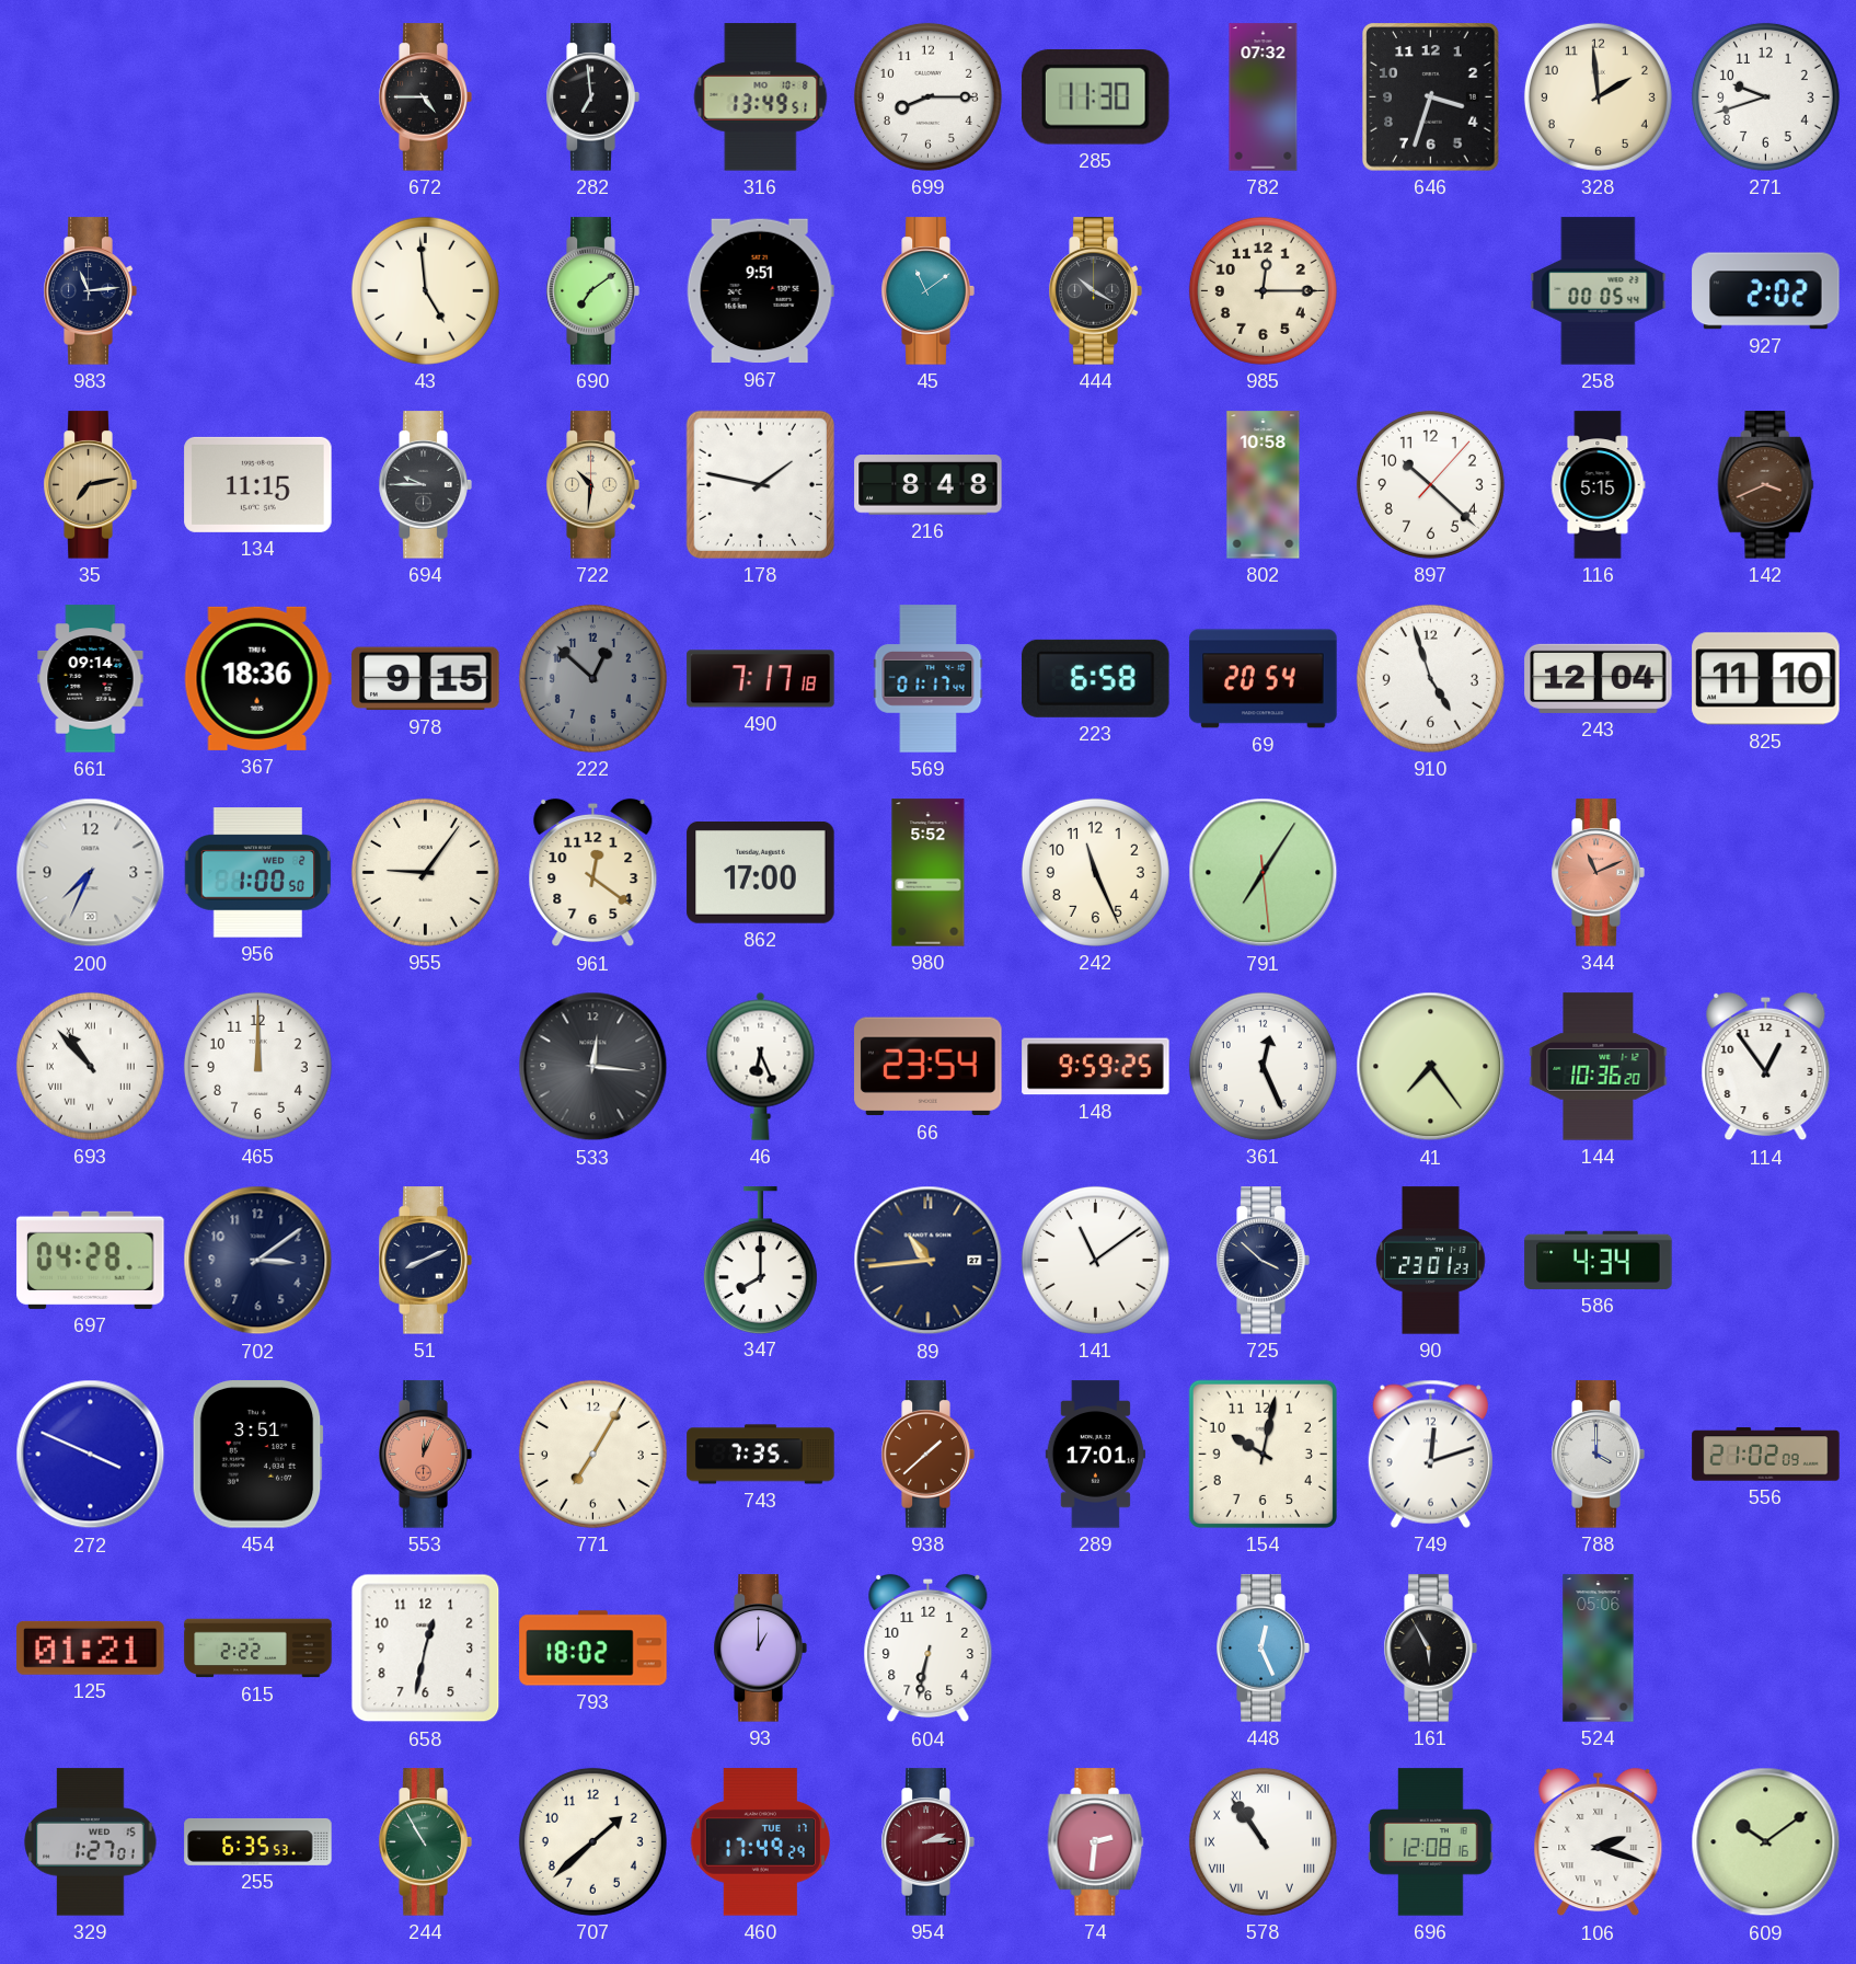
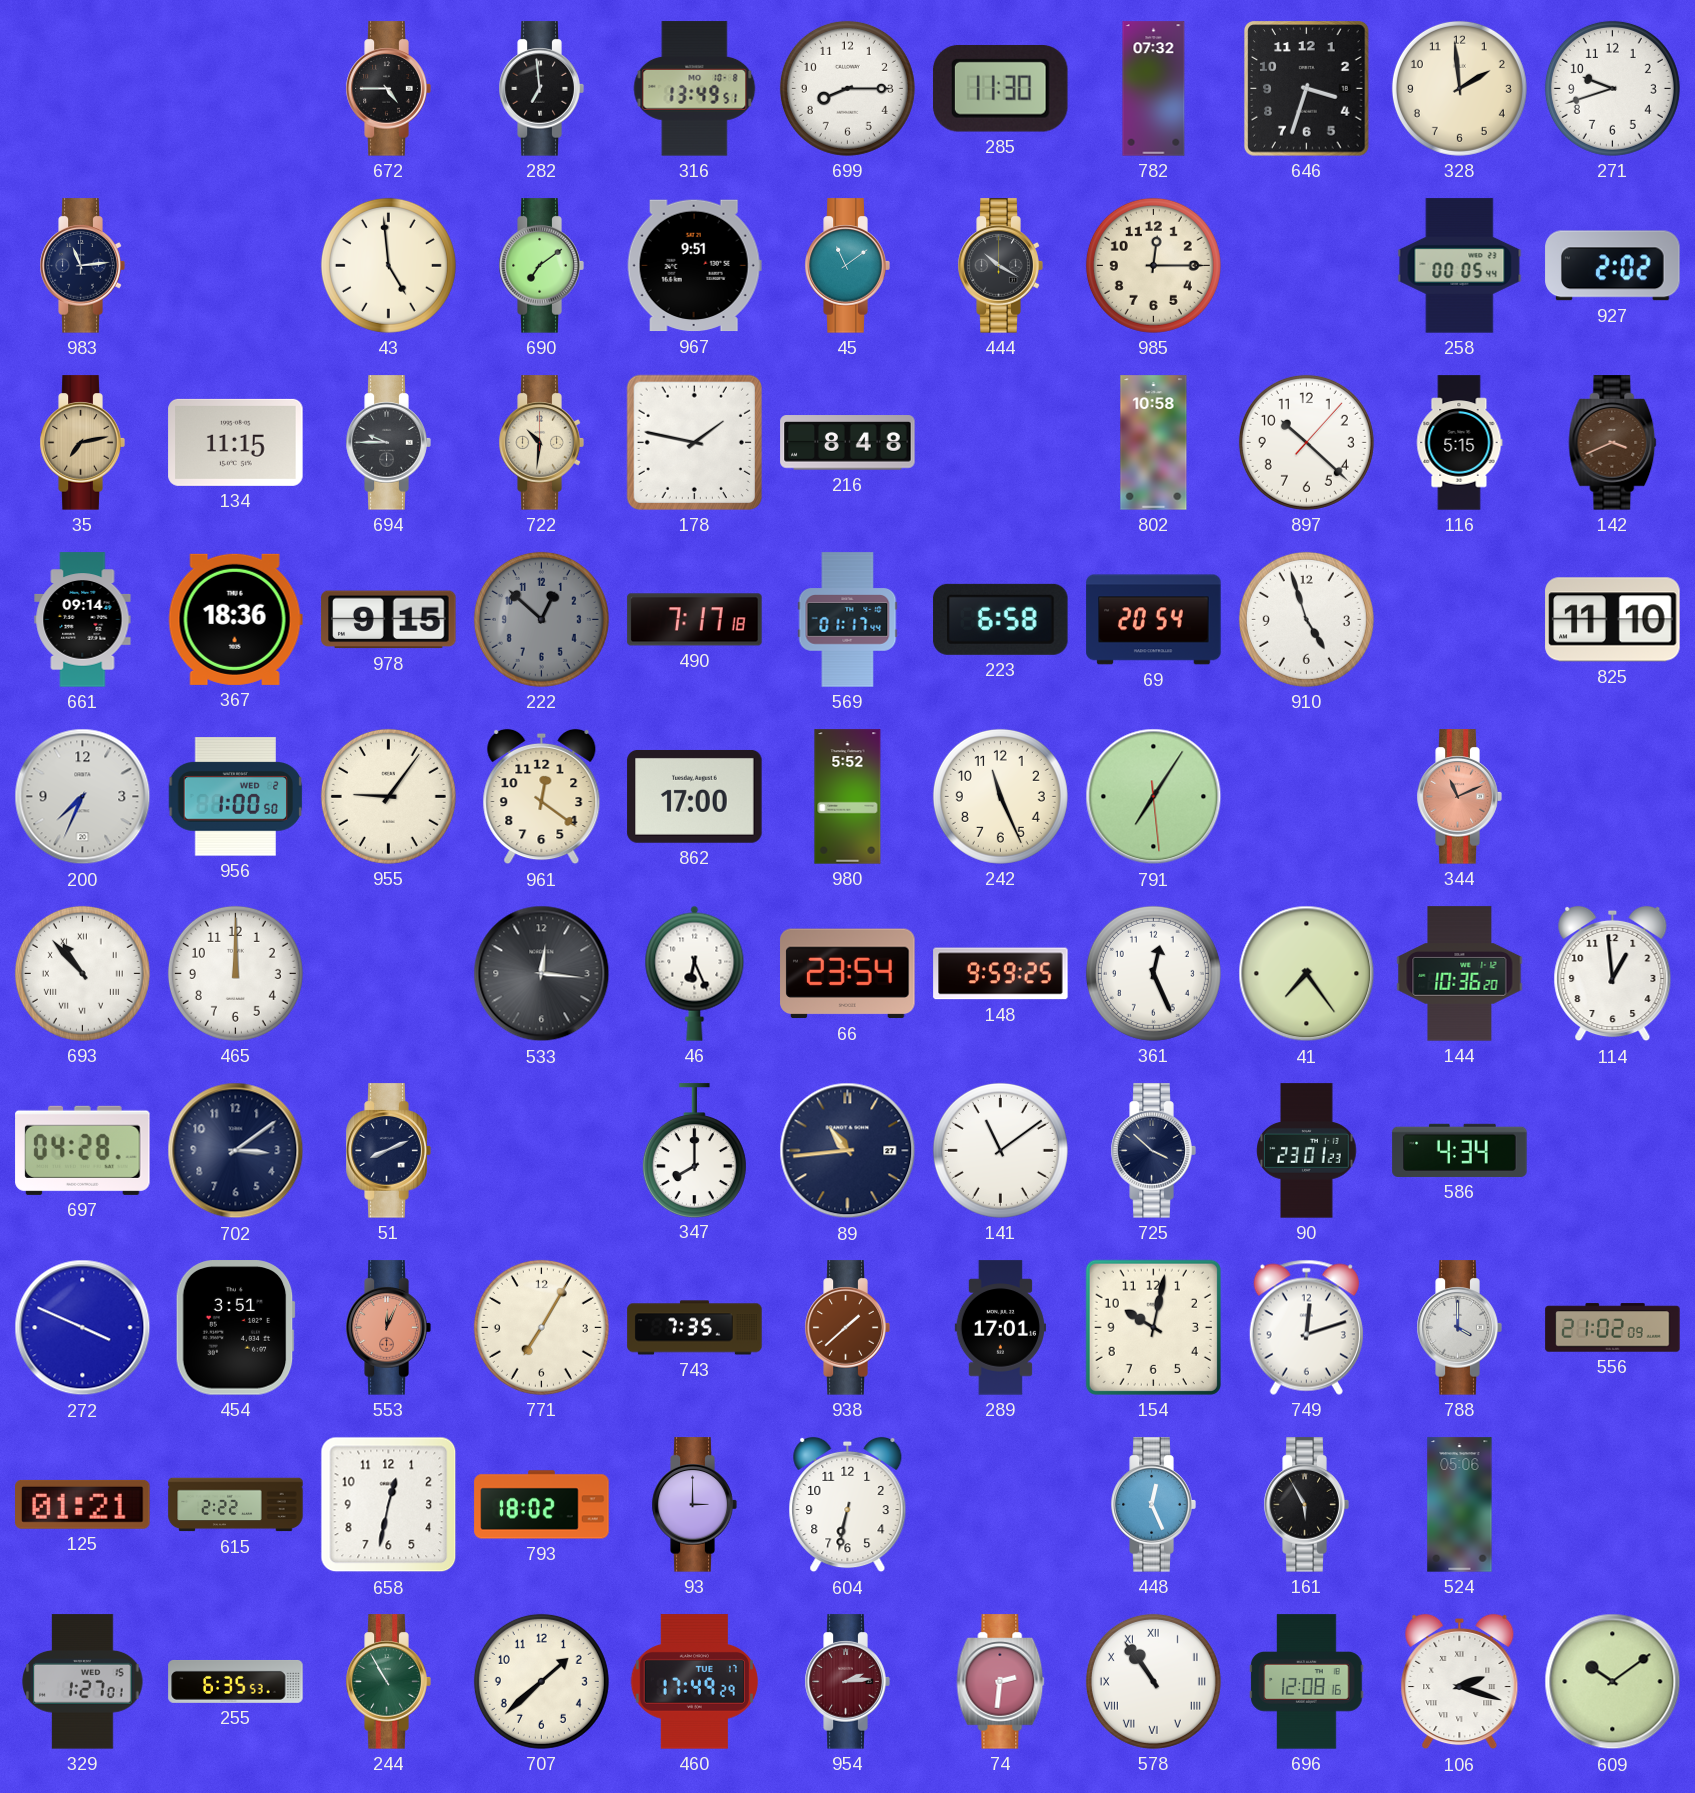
243: 12:04 -> none
114: 12:54 -> 12:59
93: 1:00 -> 3:00
